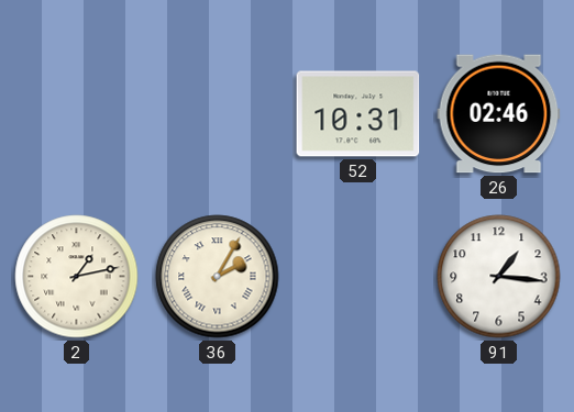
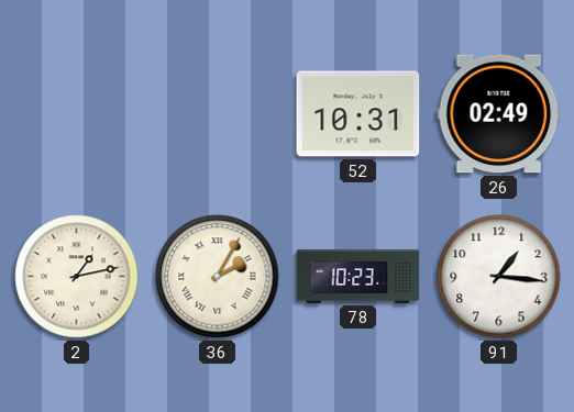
26: 02:46 -> 02:49
78: none -> 10:23
